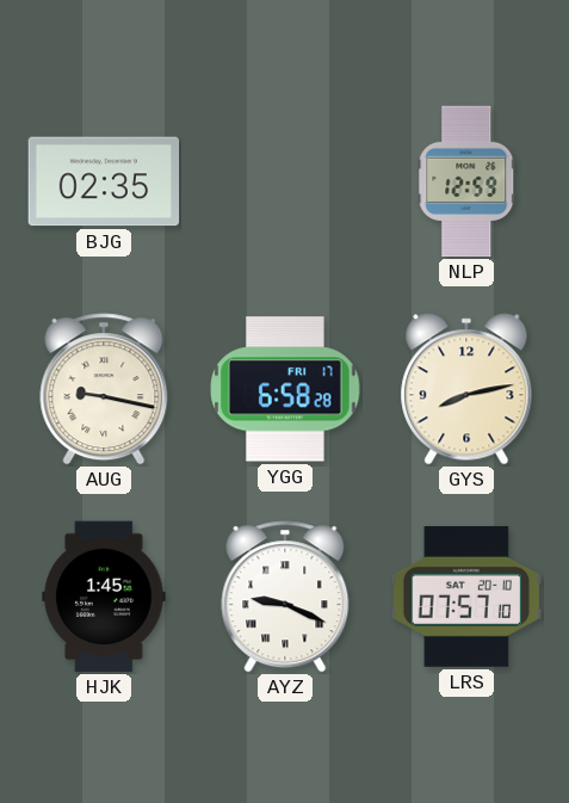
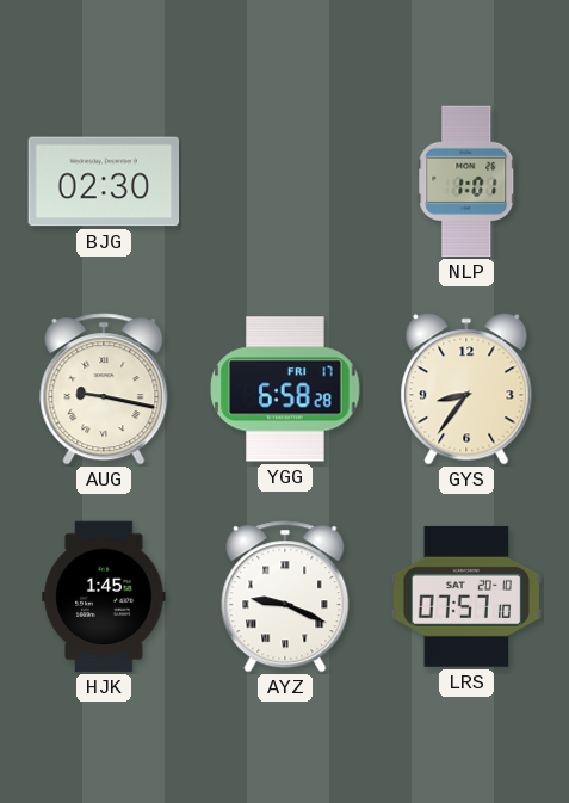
BJG: 02:35 -> 02:30
NLP: 12:59 -> 1:01
GYS: 8:13 -> 8:36
